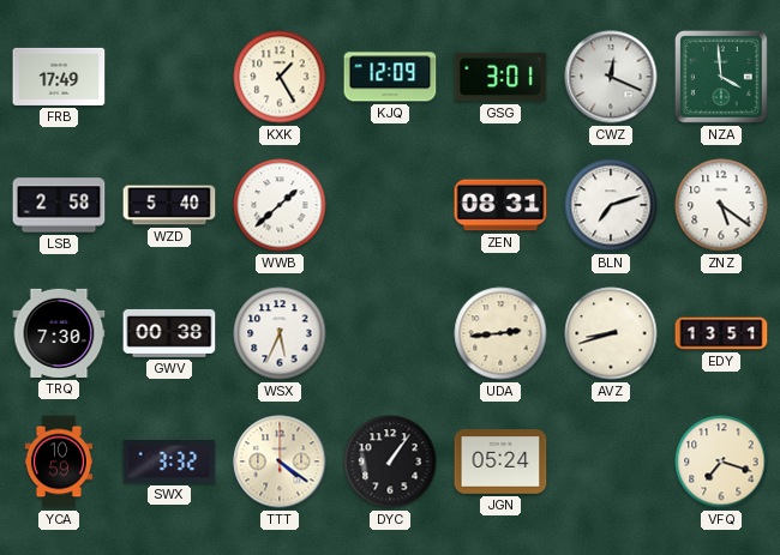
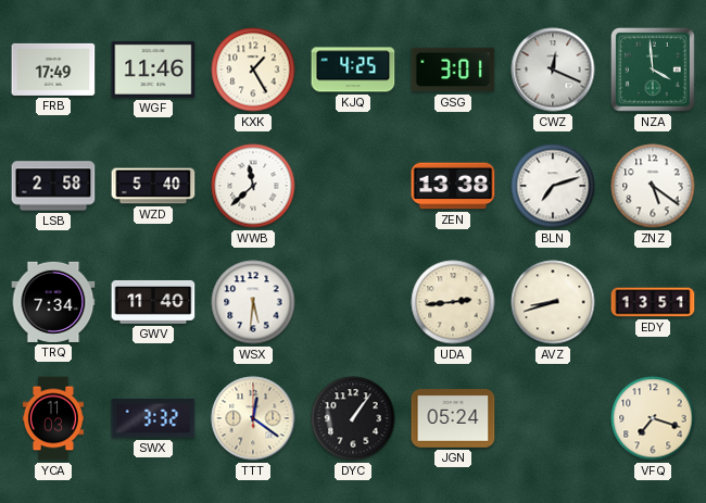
WGF: none -> 11:46
KJQ: 12:09 -> 4:25
WWB: 1:38 -> 11:38
ZEN: 08:31 -> 13:38
TRQ: 7:30 -> 7:34
GWV: 00:38 -> 11:40
WSX: 5:34 -> 5:31
YCA: 10:59 -> 11:03
TTT: 4:21 -> 12:21
